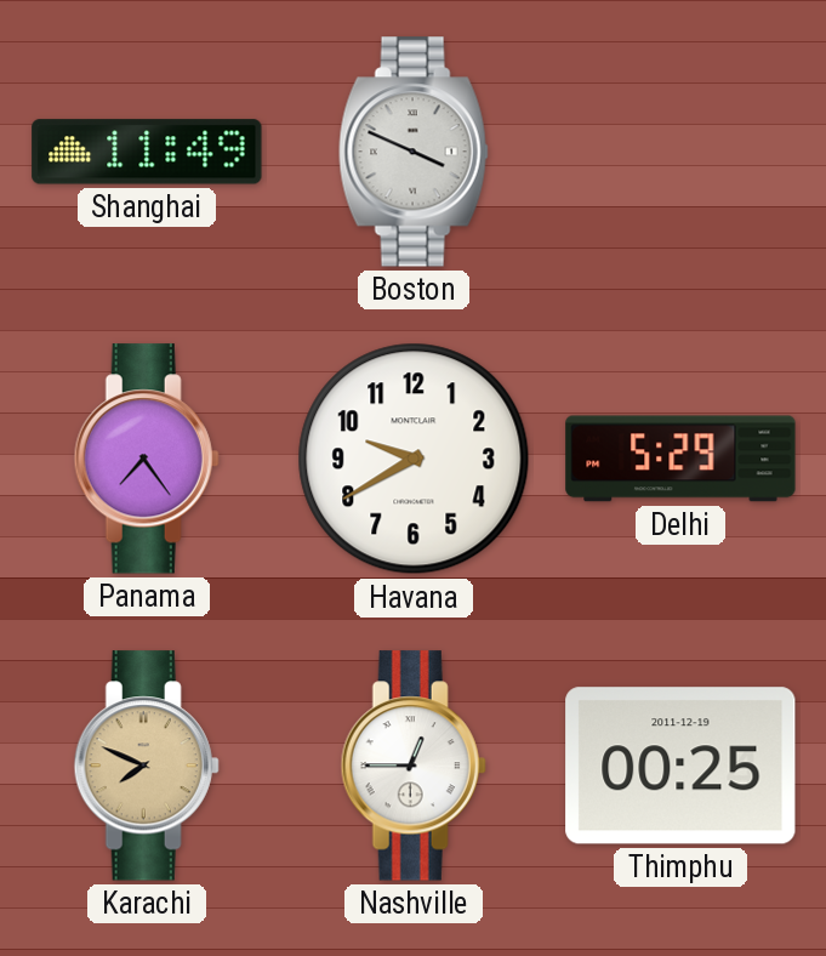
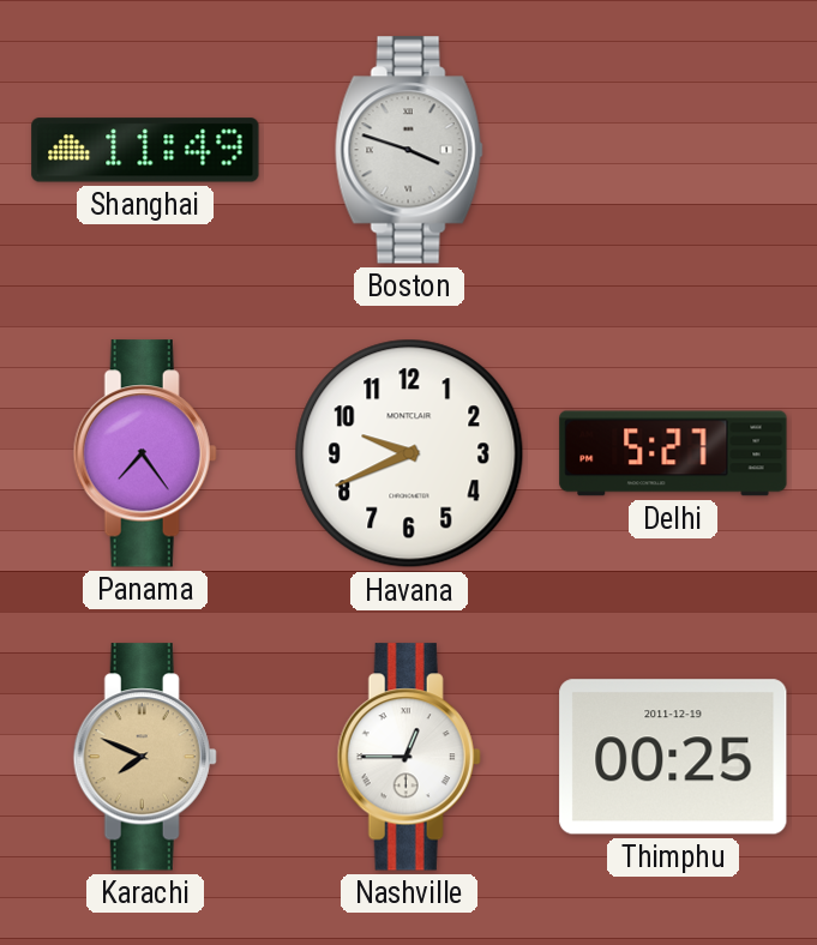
Boston: 3:49 -> 3:48
Havana: 9:40 -> 9:41
Delhi: 5:29 -> 5:27
